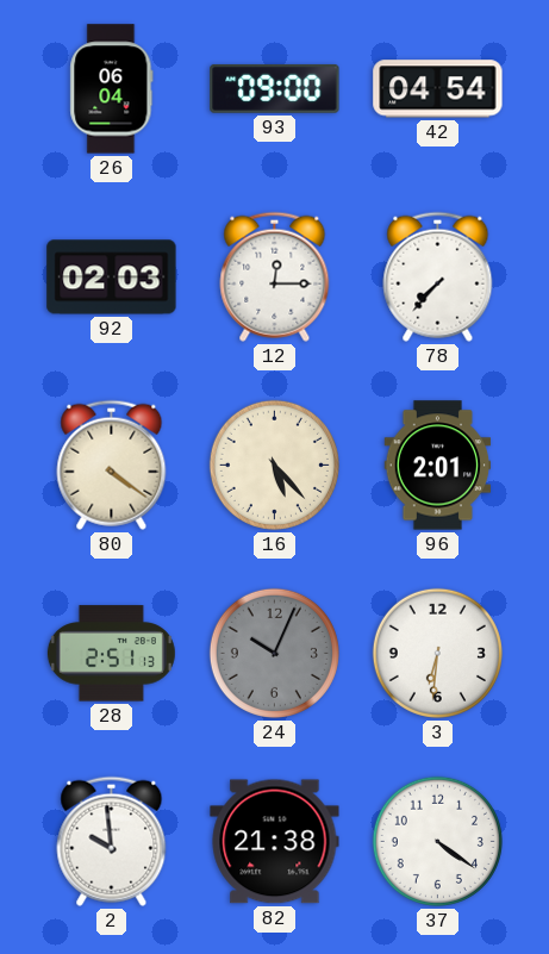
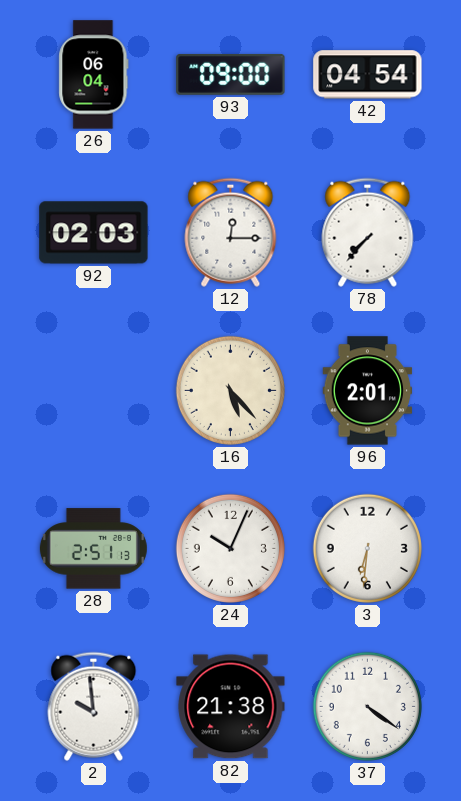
80: 4:21 -> none
24 dial: grey -> white
